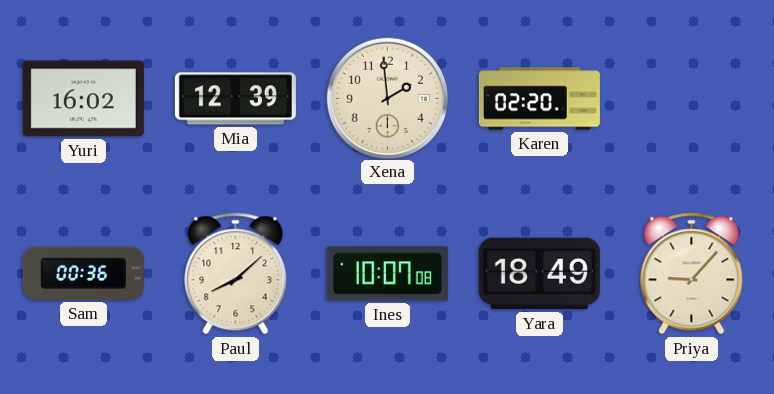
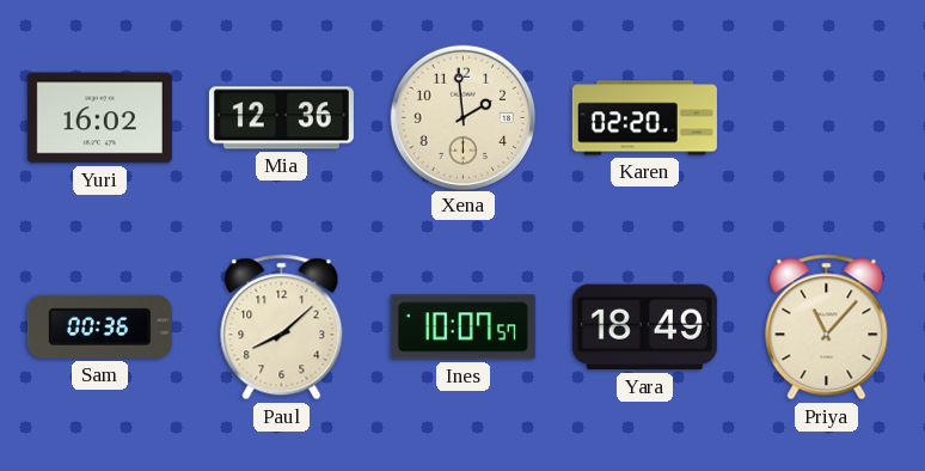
Mia: 12:39 -> 12:36
Ines: 10:07:08 -> 10:07:57
Priya: 9:07 -> 11:07
